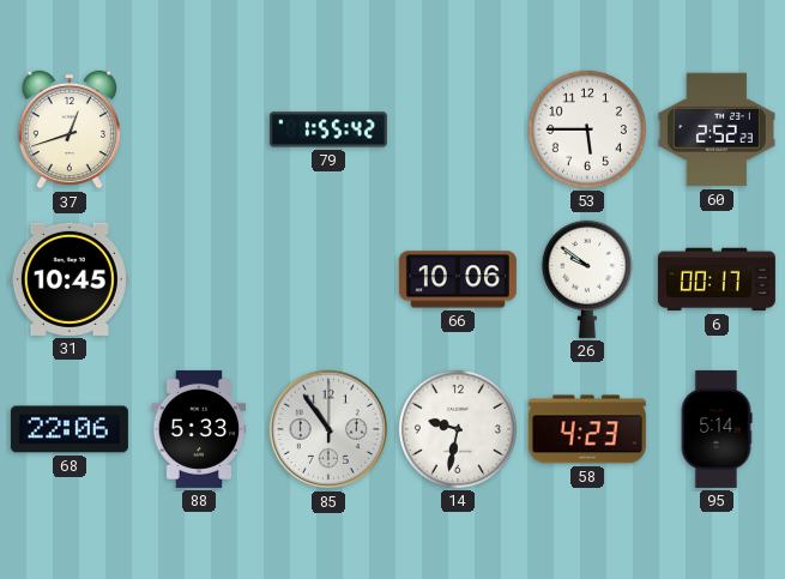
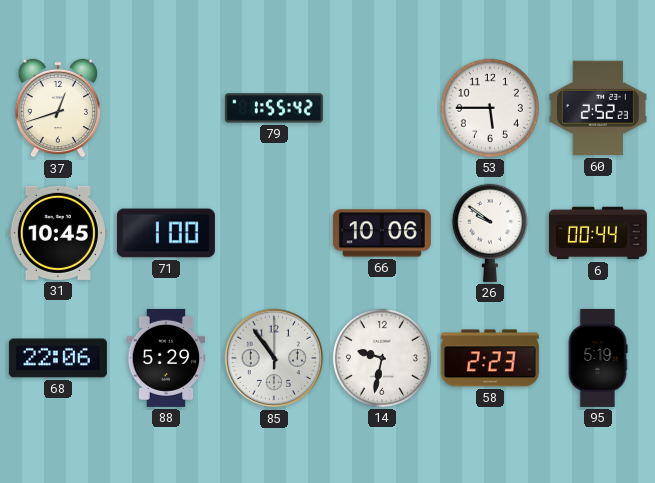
71: none -> 1:00
6: 00:17 -> 00:44
88: 5:33 -> 5:29
58: 4:23 -> 2:23
95: 5:14 -> 5:19
